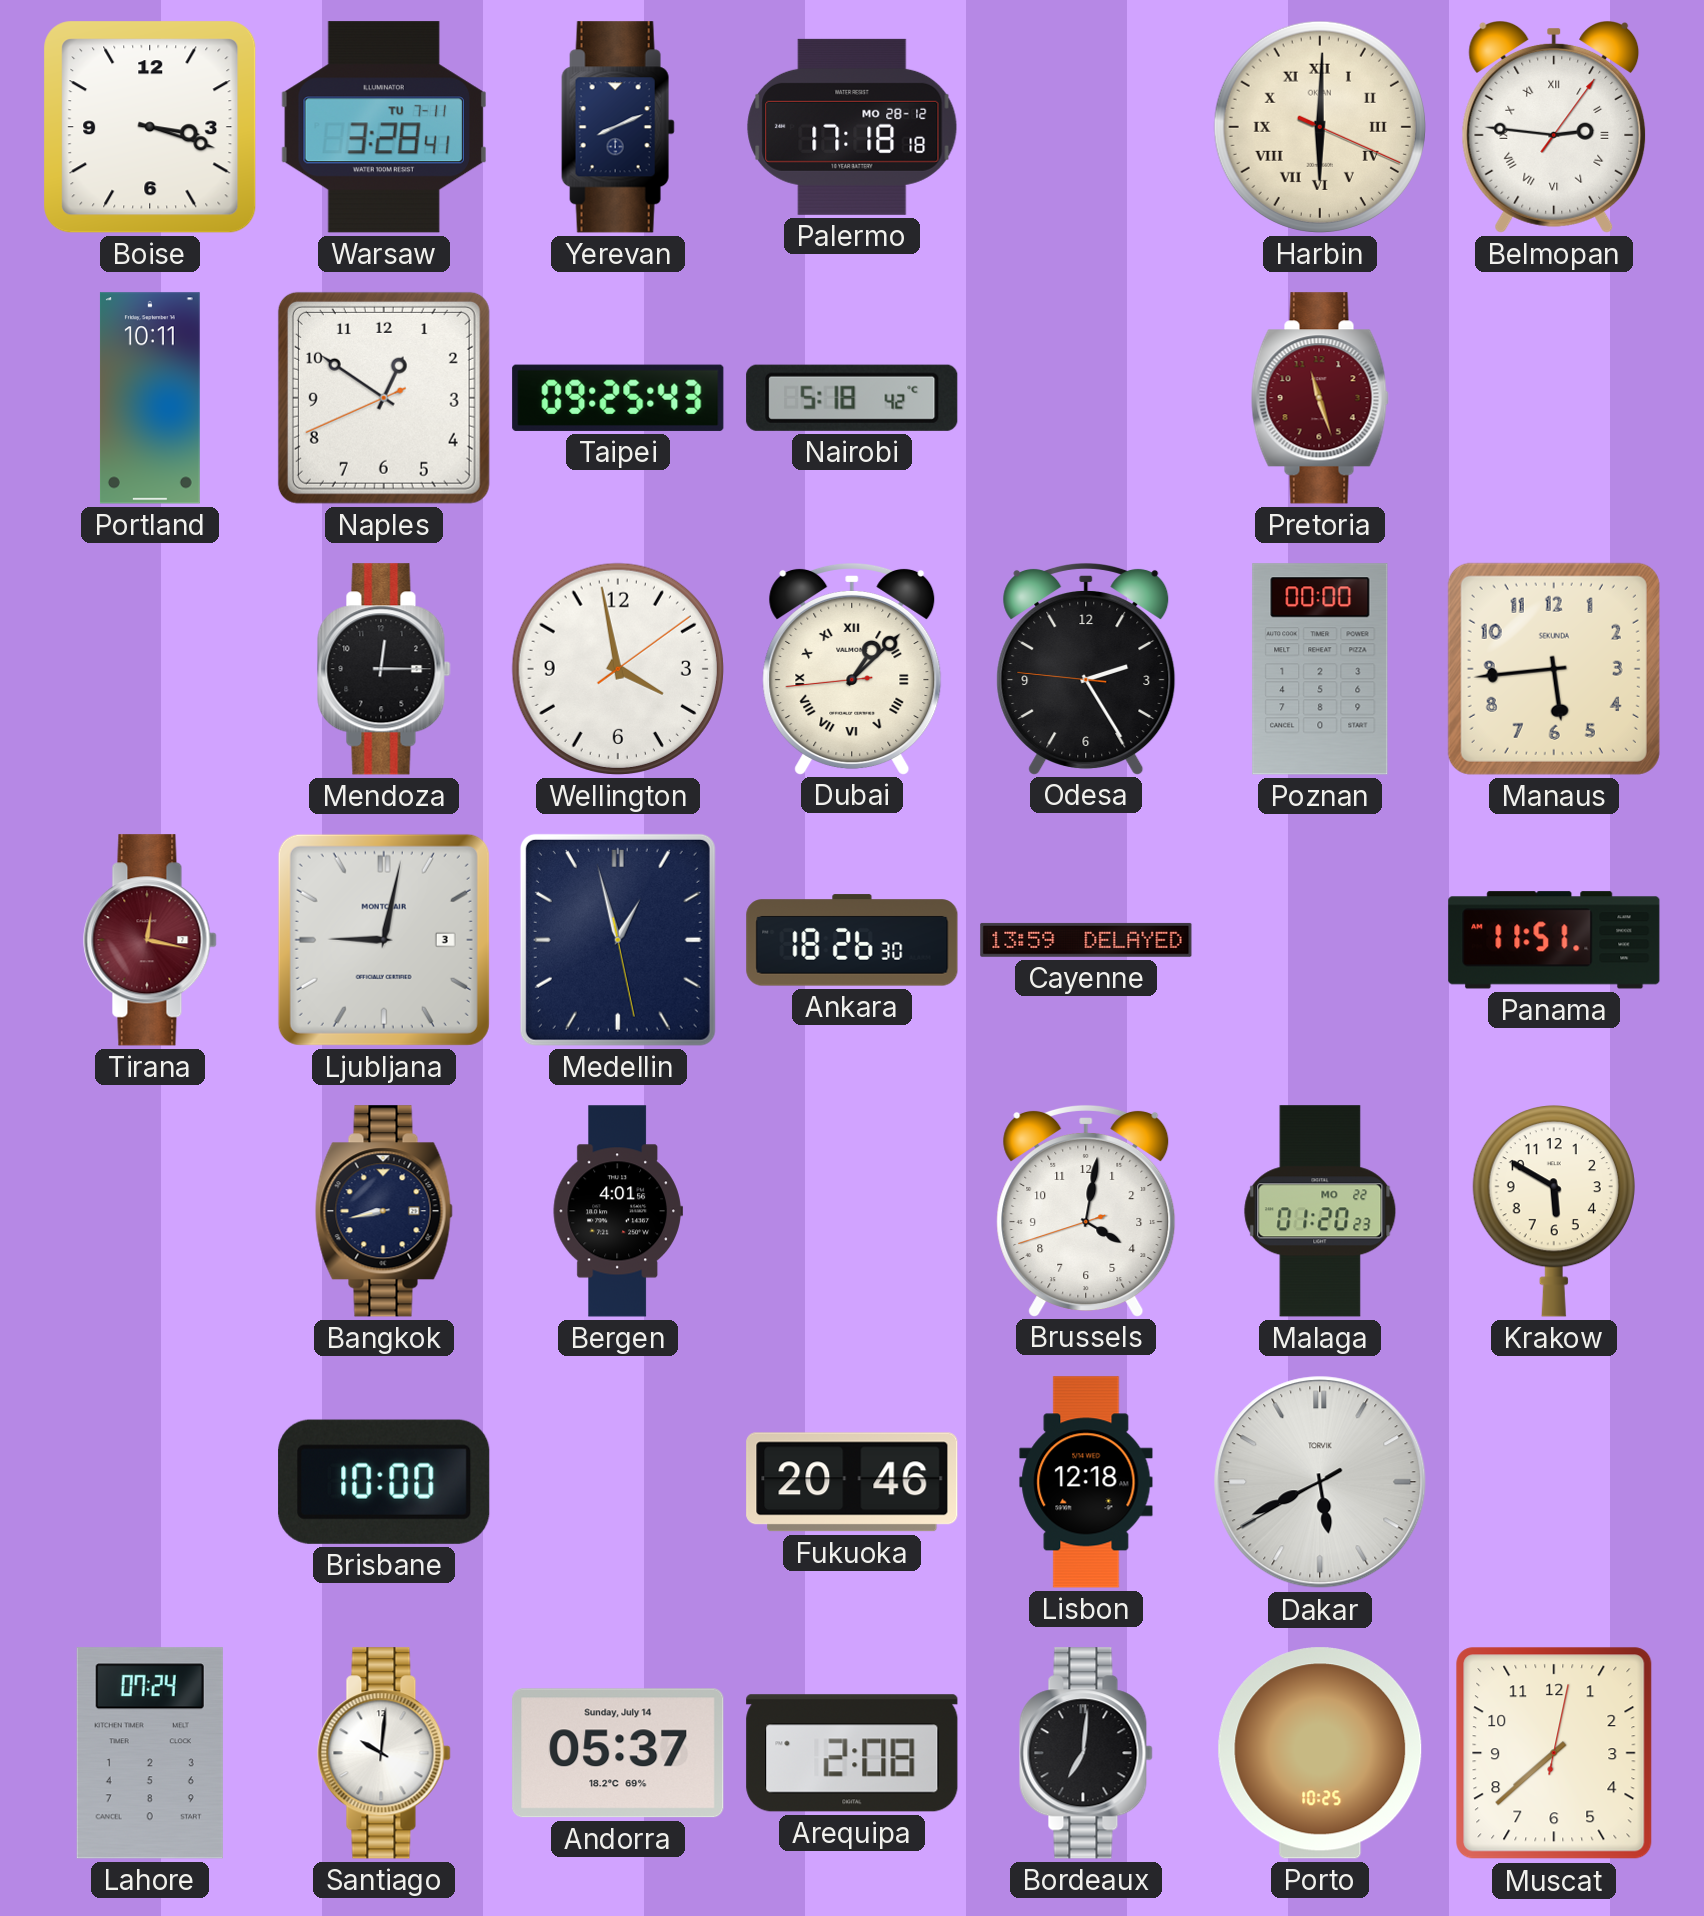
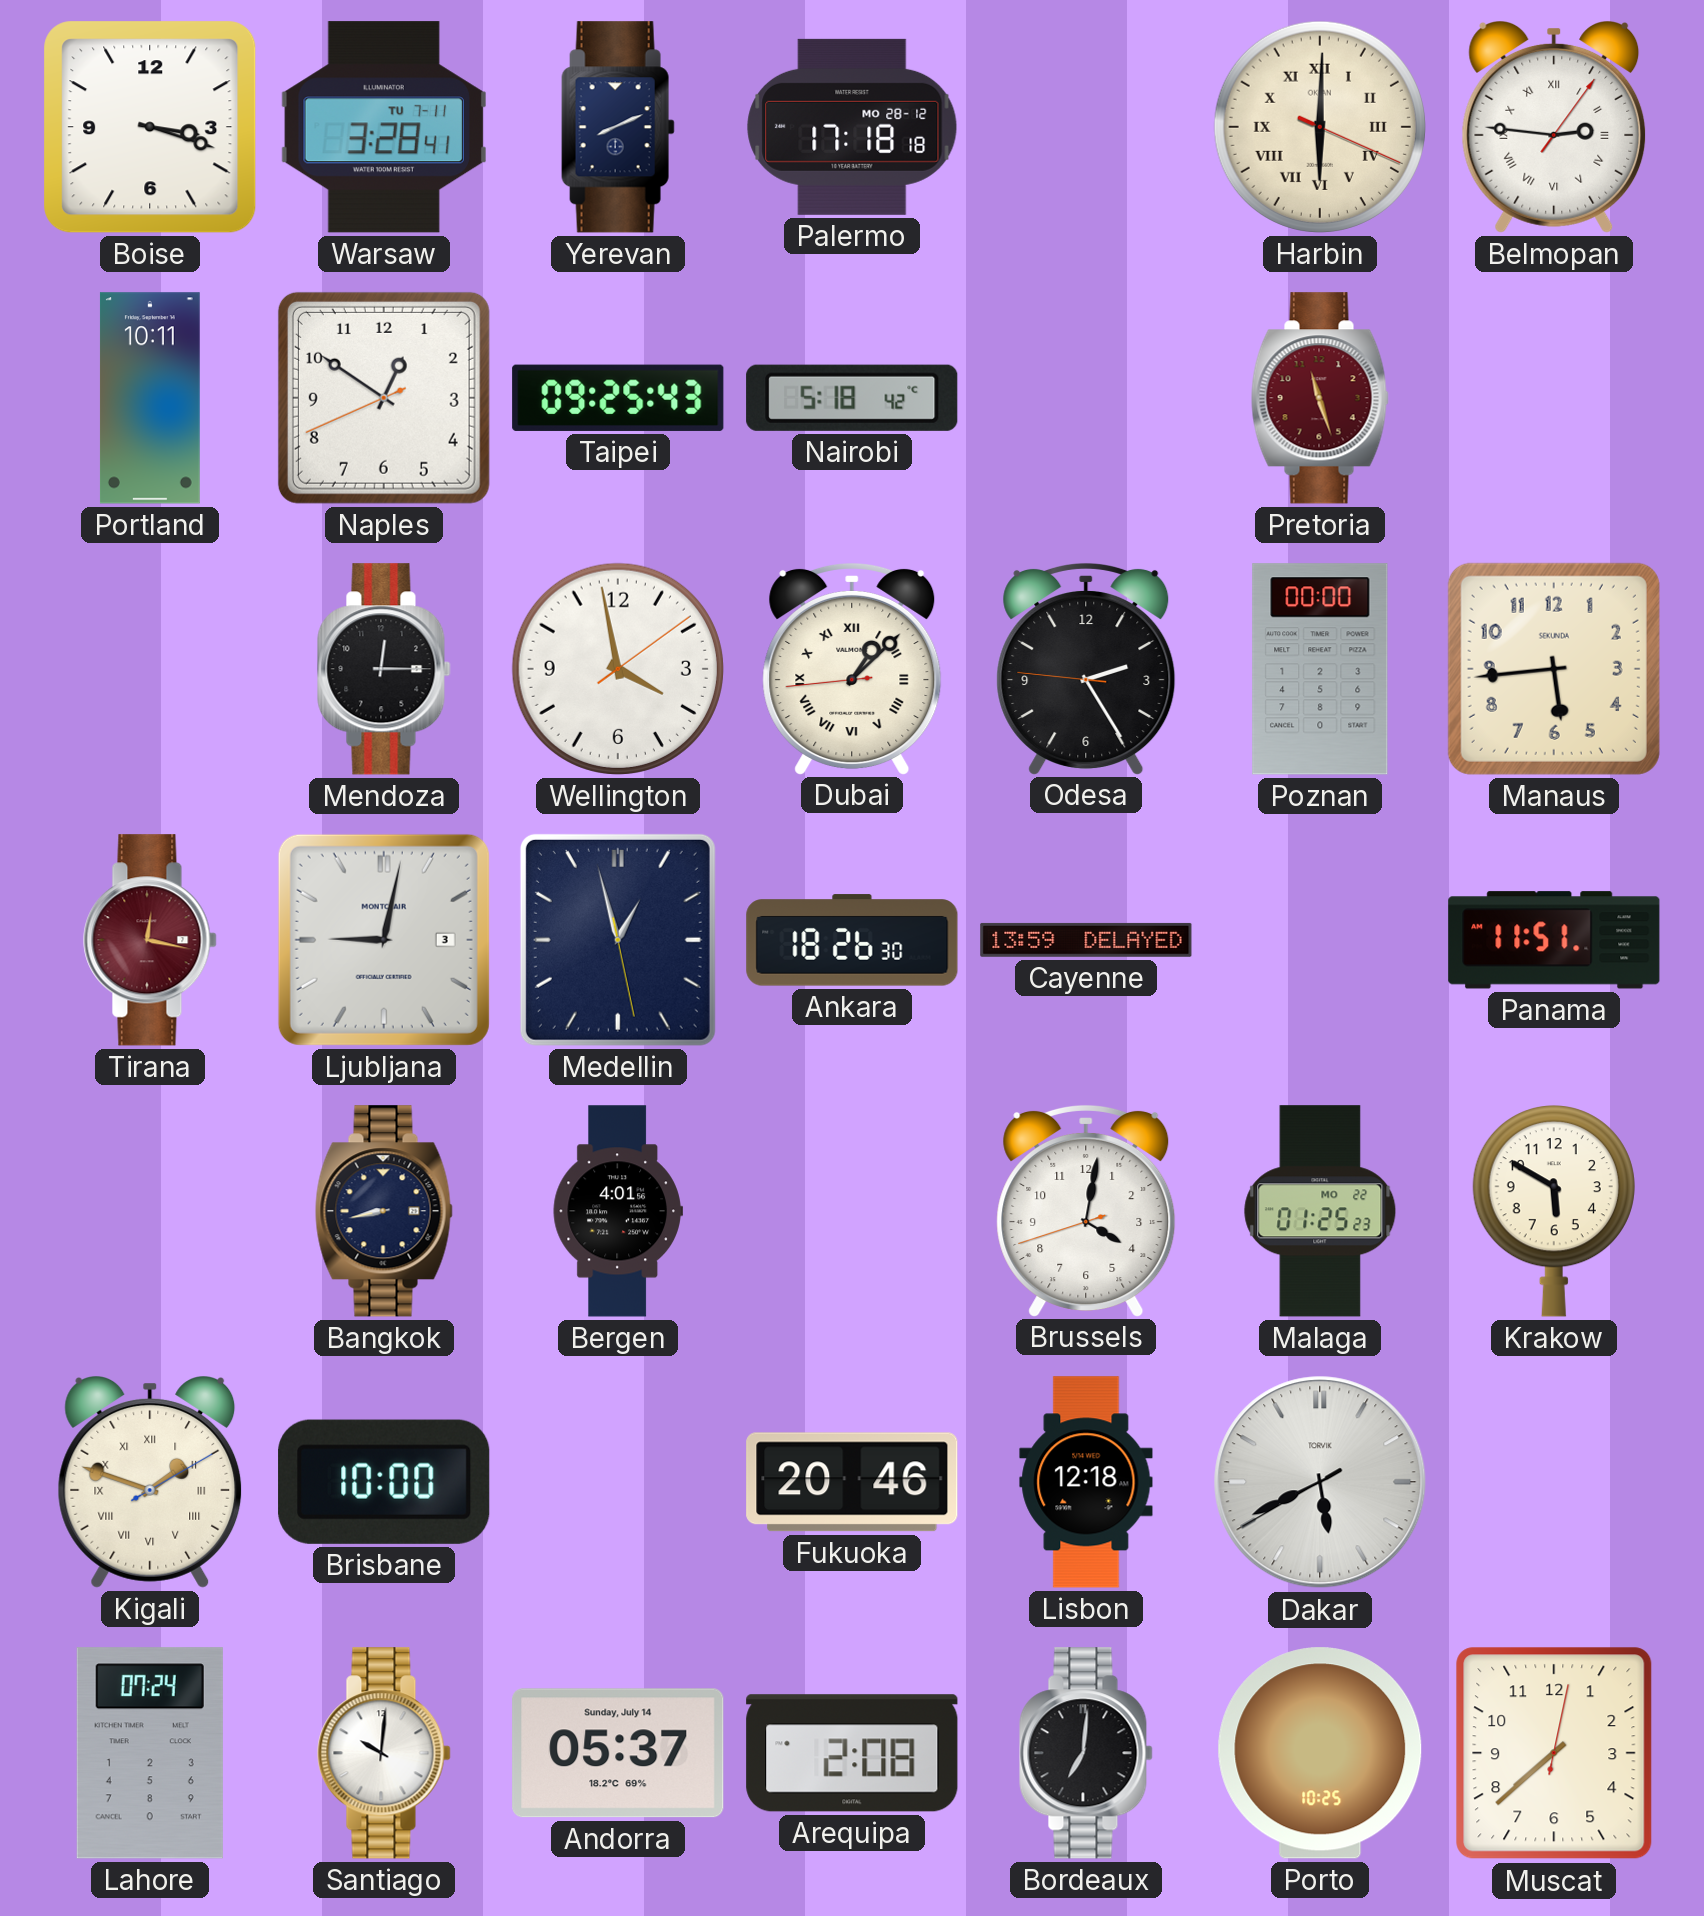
Malaga: 01:20 -> 01:25
Kigali: none -> 1:48
